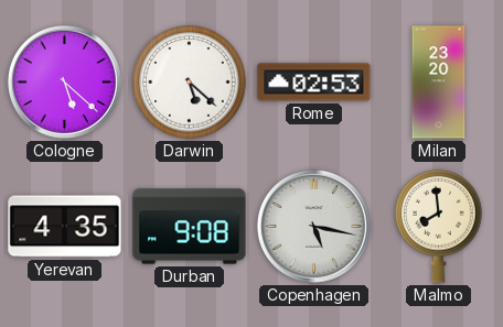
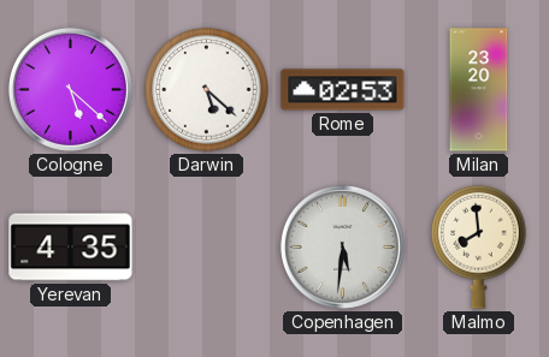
Durban: 9:08 -> none
Copenhagen: 5:17 -> 5:31
